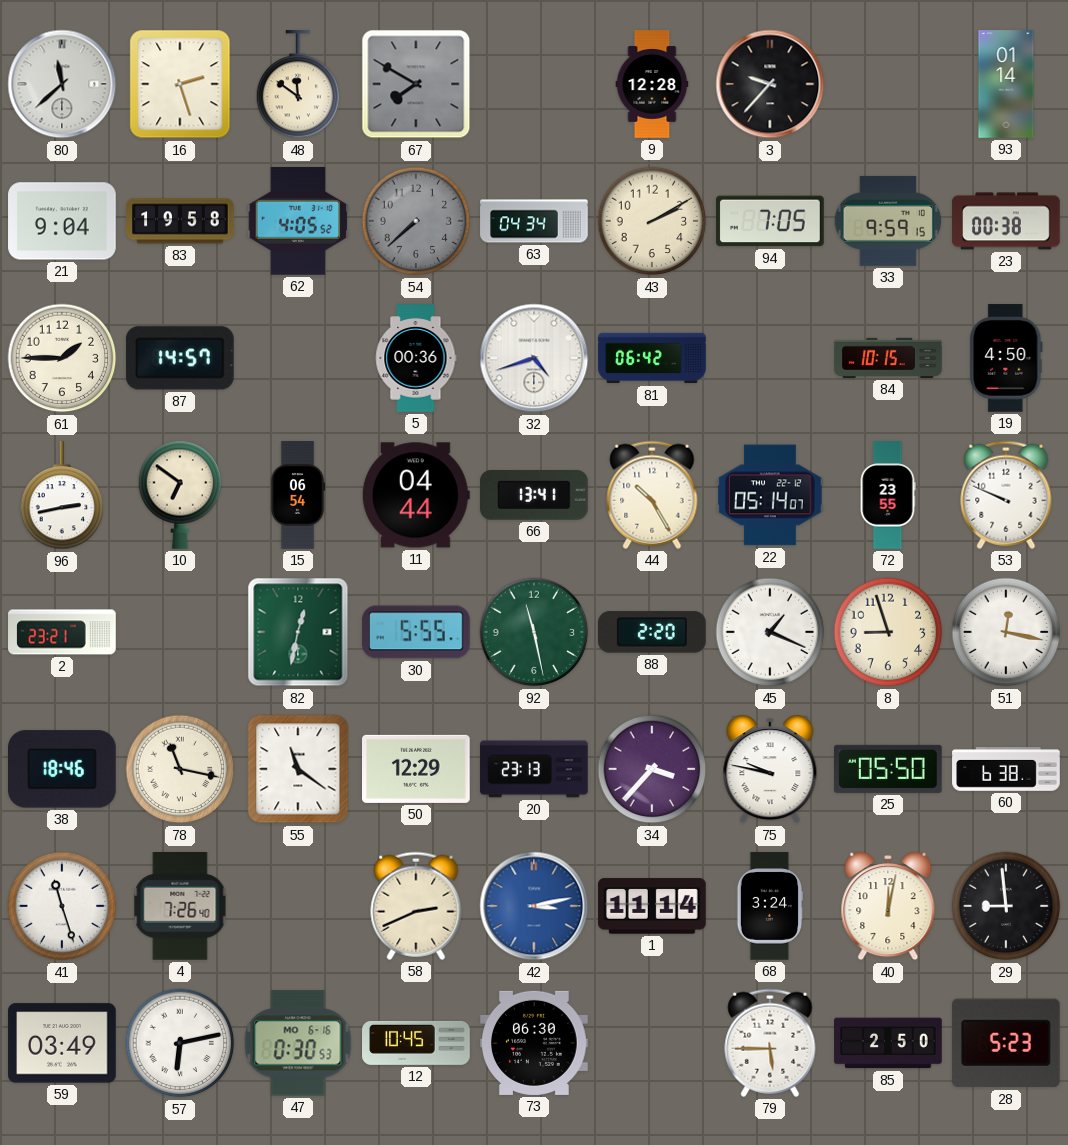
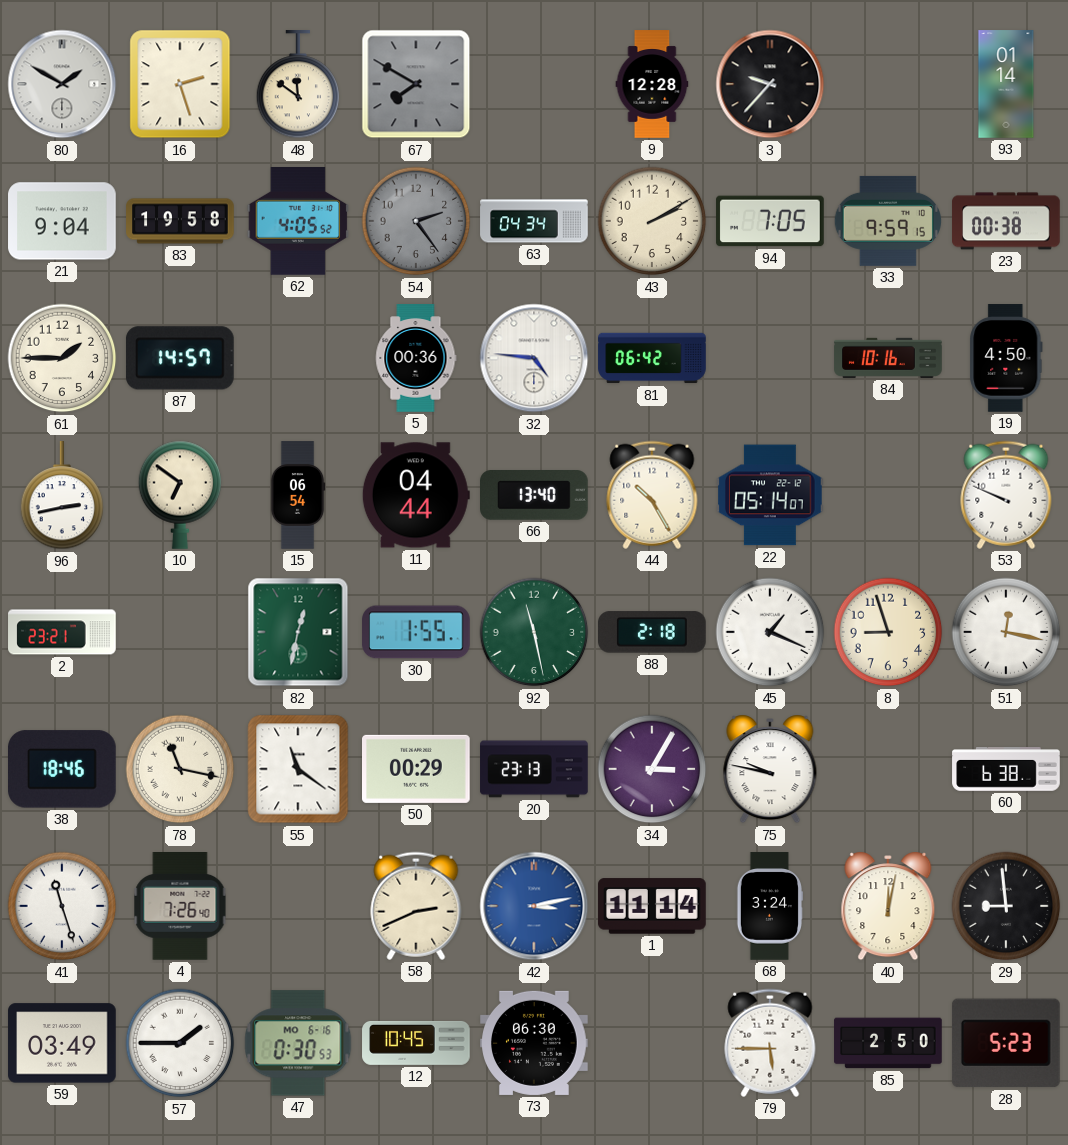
80: 11:38 -> 1:50
54: 7:38 -> 2:24
32: 4:42 -> 4:46
84: 10:15 -> 10:16
66: 13:41 -> 13:40
72: 23:55 -> none
30: 5:55 -> 1:55
88: 2:20 -> 2:18
50: 12:29 -> 00:29
34: 3:37 -> 3:05
25: 05:50 -> none
57: 6:13 -> 1:45
